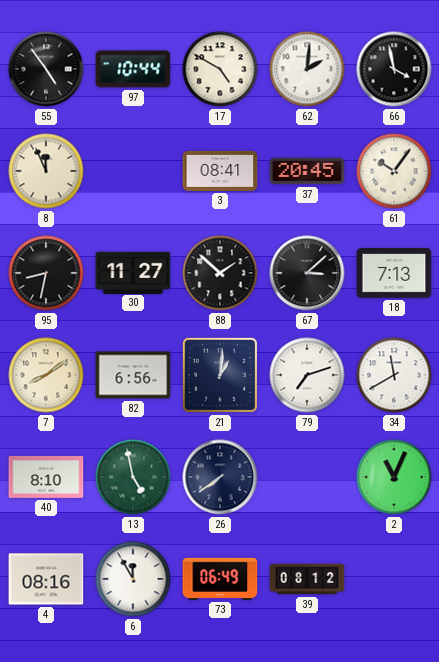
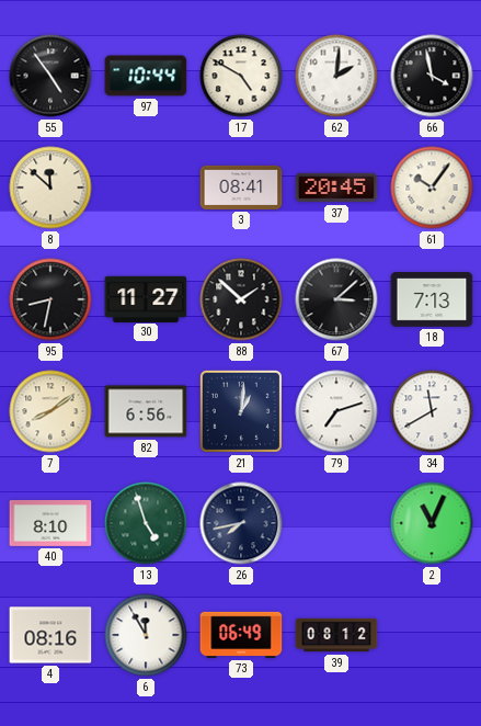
8: 11:56 -> 11:52
13: 4:58 -> 4:57
26: 7:39 -> 7:43
